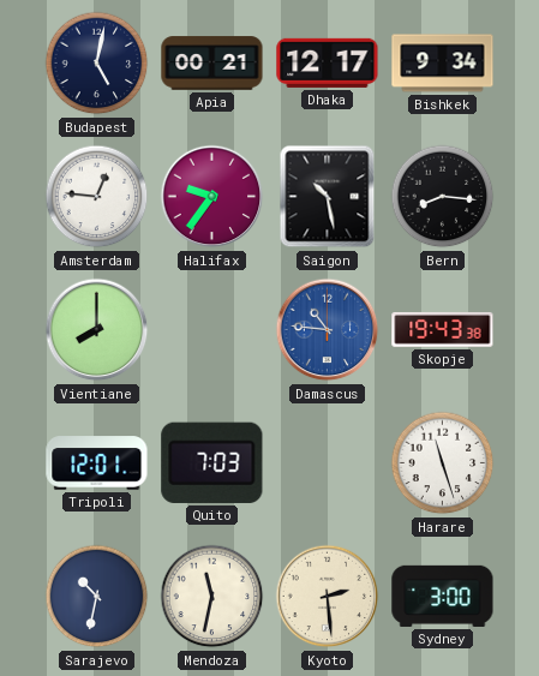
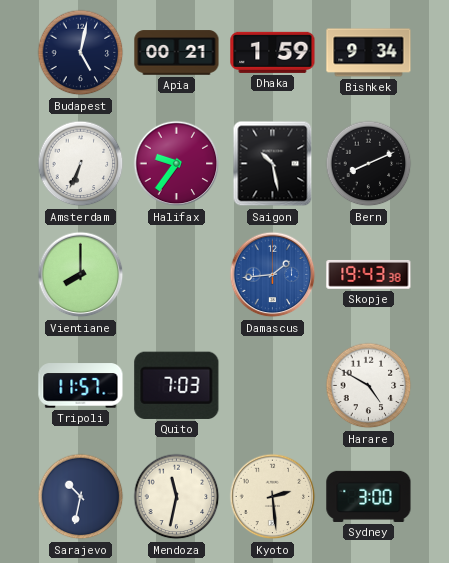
Dhaka: 12:17 -> 1:59
Amsterdam: 12:46 -> 6:34
Bern: 8:16 -> 8:11
Damascus: 10:46 -> 1:44
Tripoli: 12:01 -> 11:57
Harare: 11:27 -> 4:50
